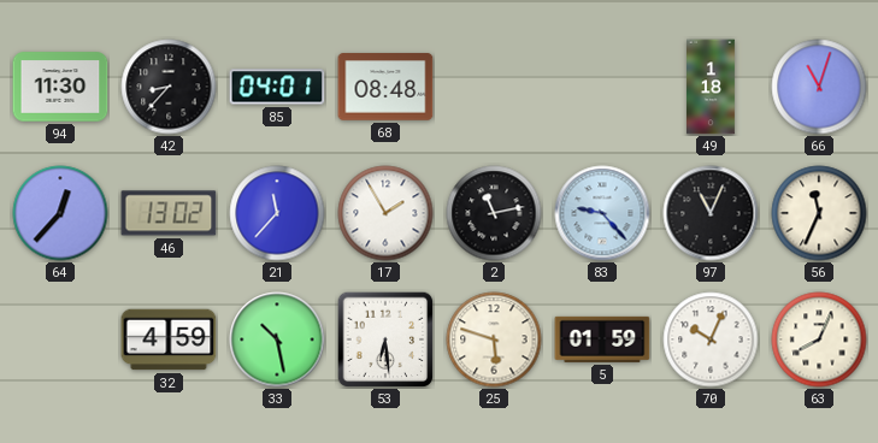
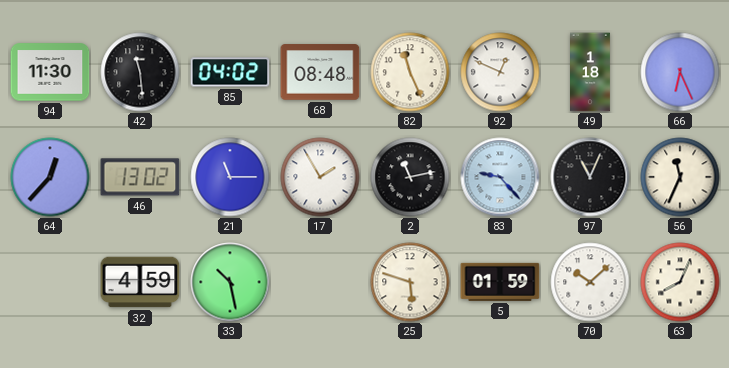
42: 8:37 -> 11:29
85: 04:01 -> 04:02
82: none -> 11:26
92: none -> 12:49
66: 11:03 -> 6:26
21: 11:37 -> 11:15
53: 6:29 -> none
70: 10:04 -> 10:08
